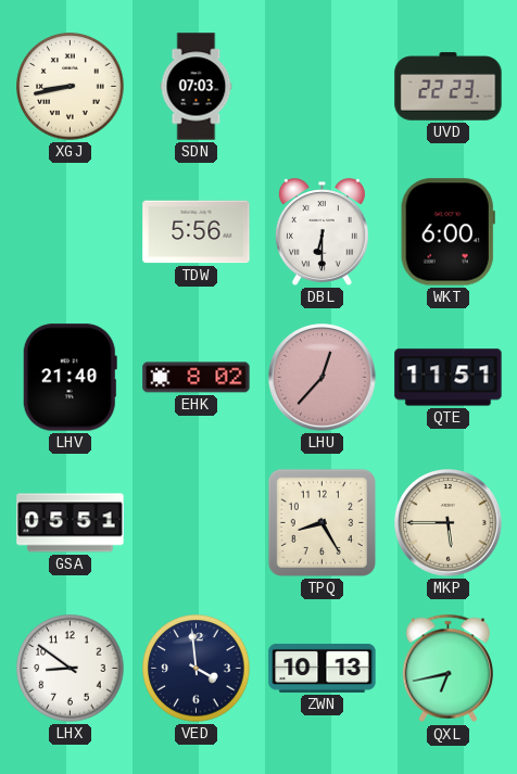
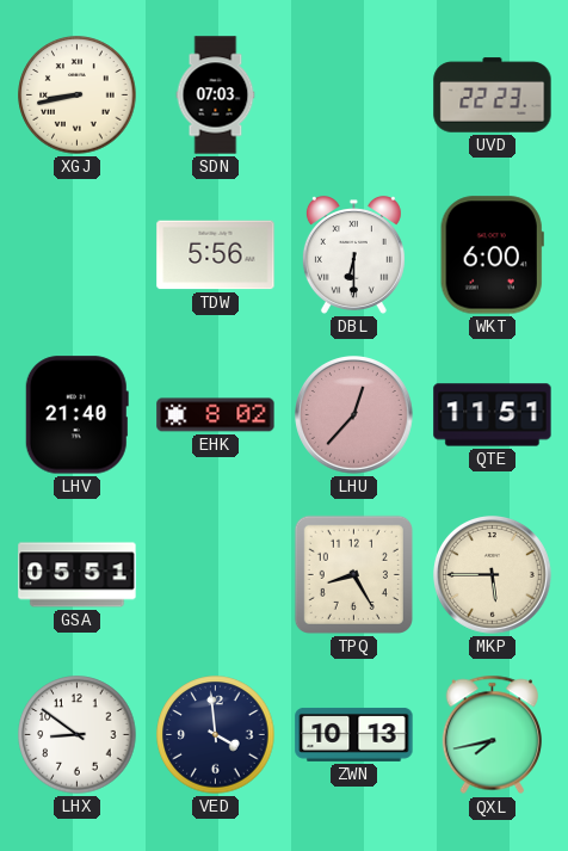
QXL: 6:43 -> 7:43
